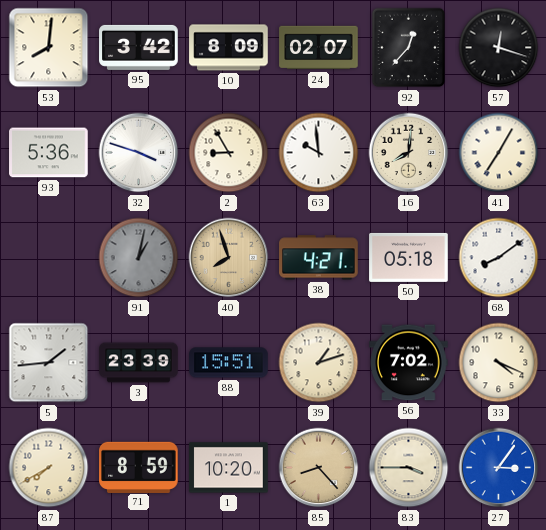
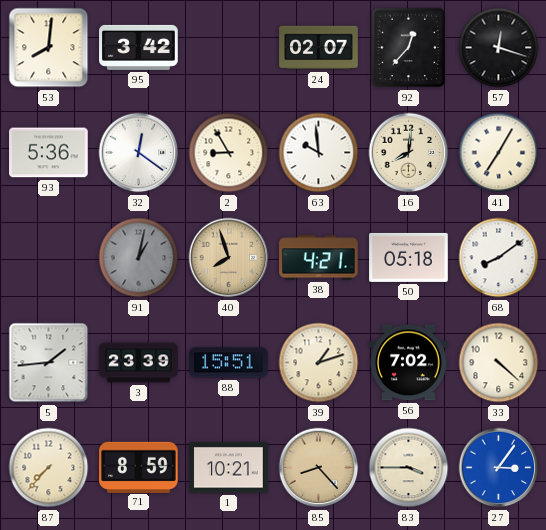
10: 8:09 -> none
32: 3:48 -> 12:21
33: 4:19 -> 4:22
87: 7:40 -> 7:37
1: 10:20 -> 10:21
